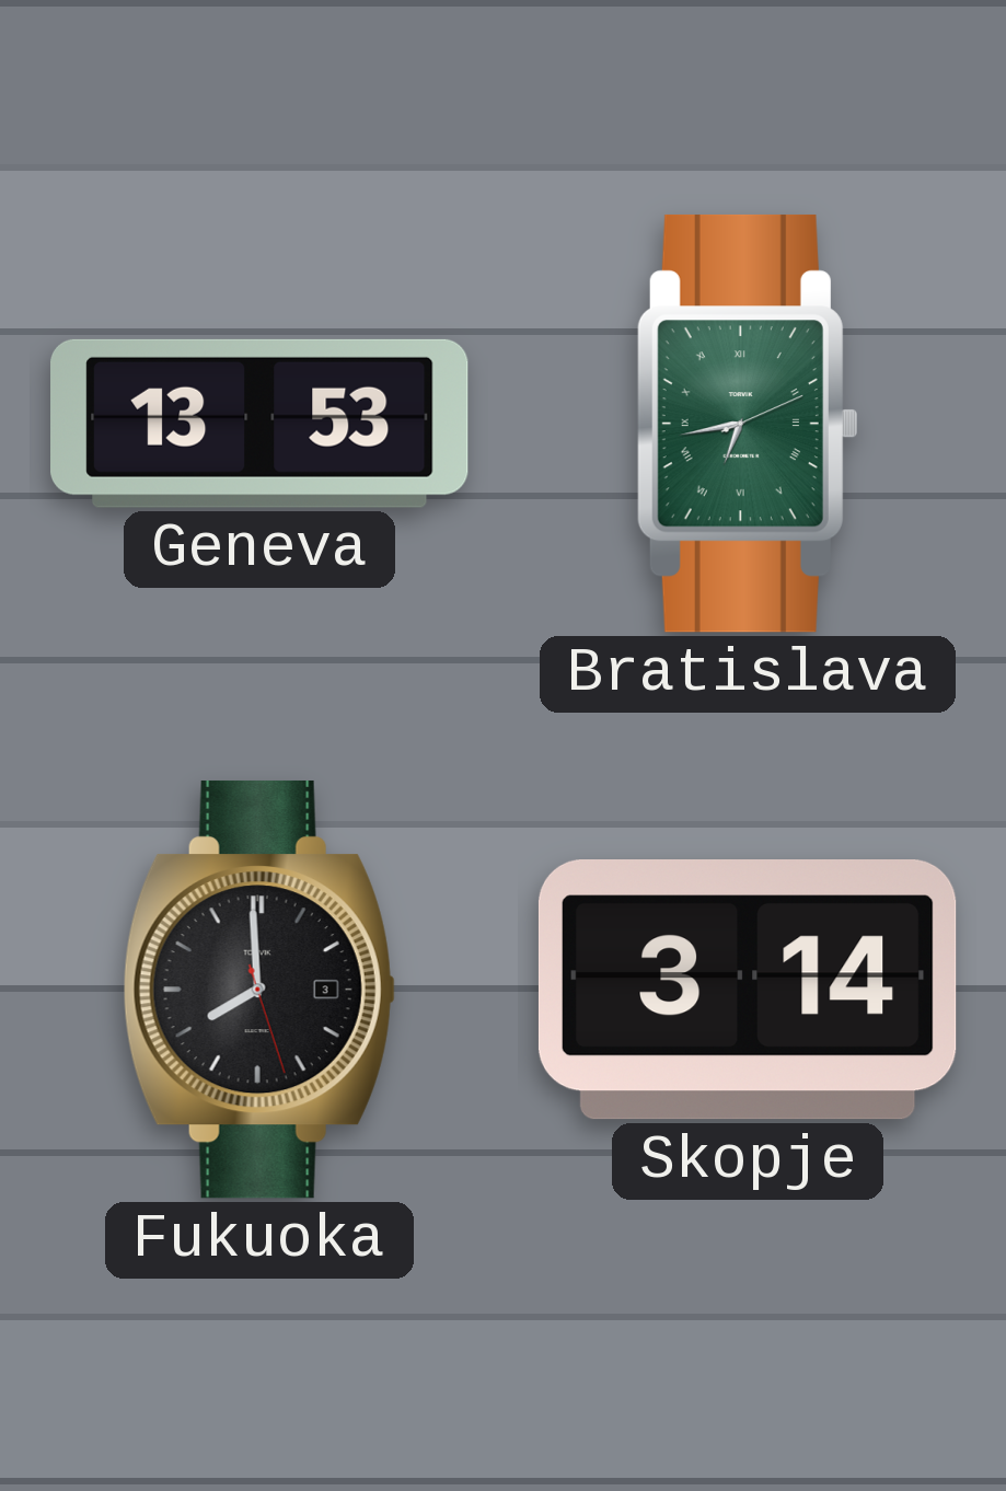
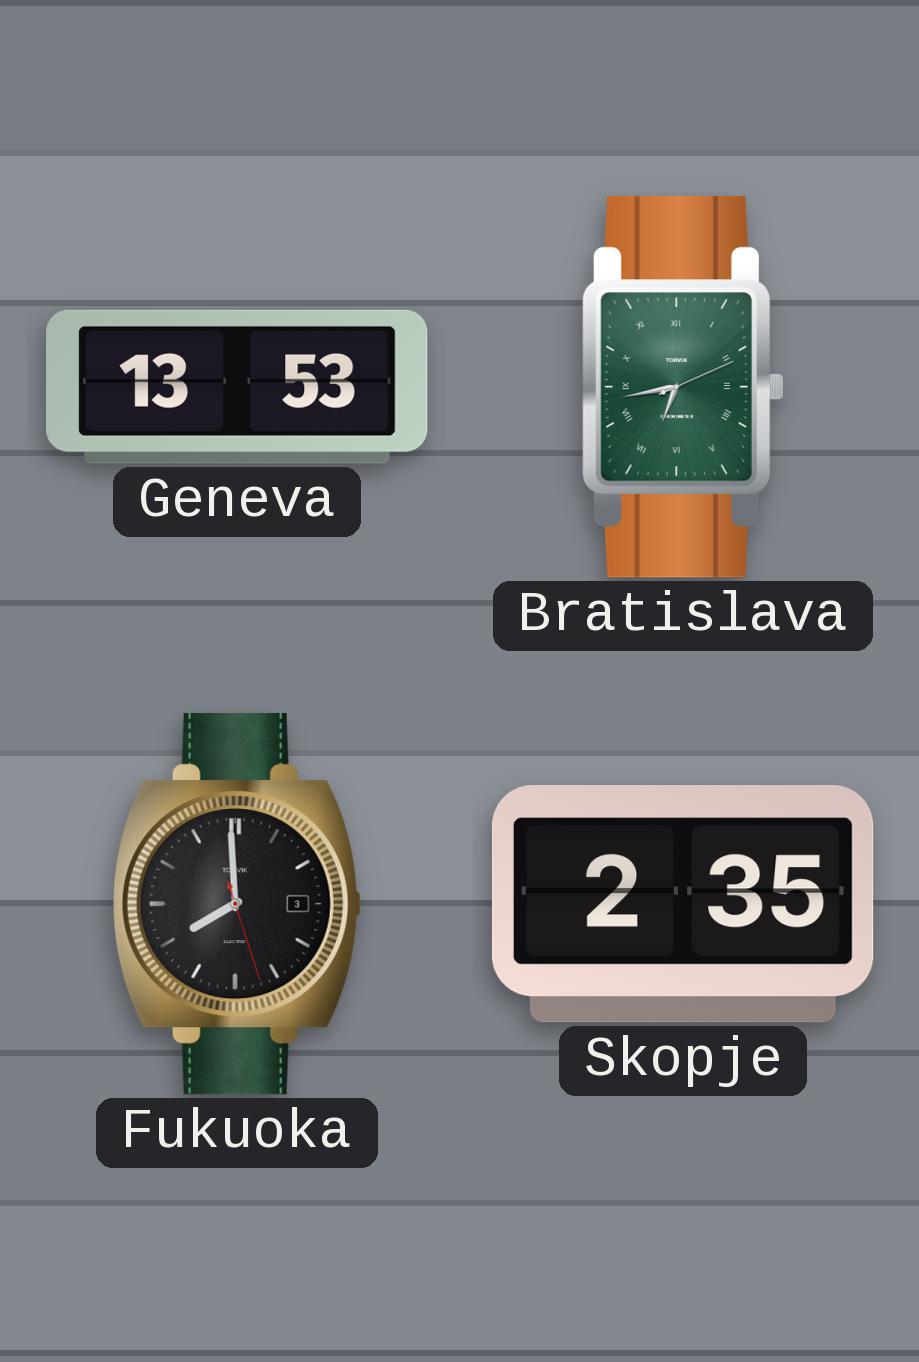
Skopje: 3:14 -> 2:35
